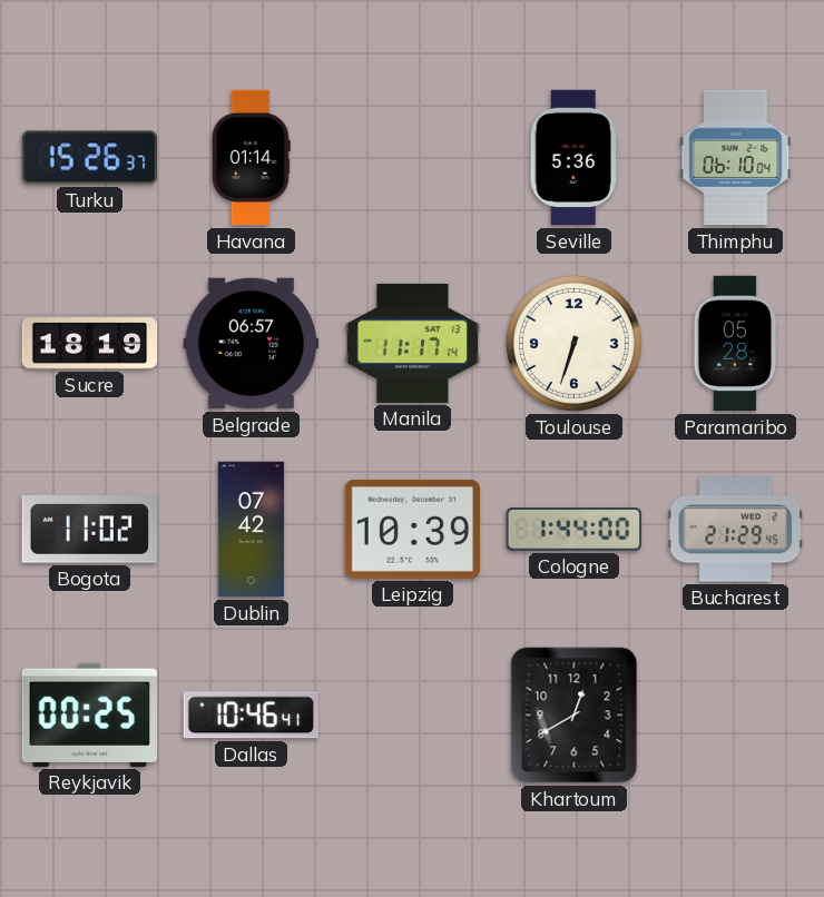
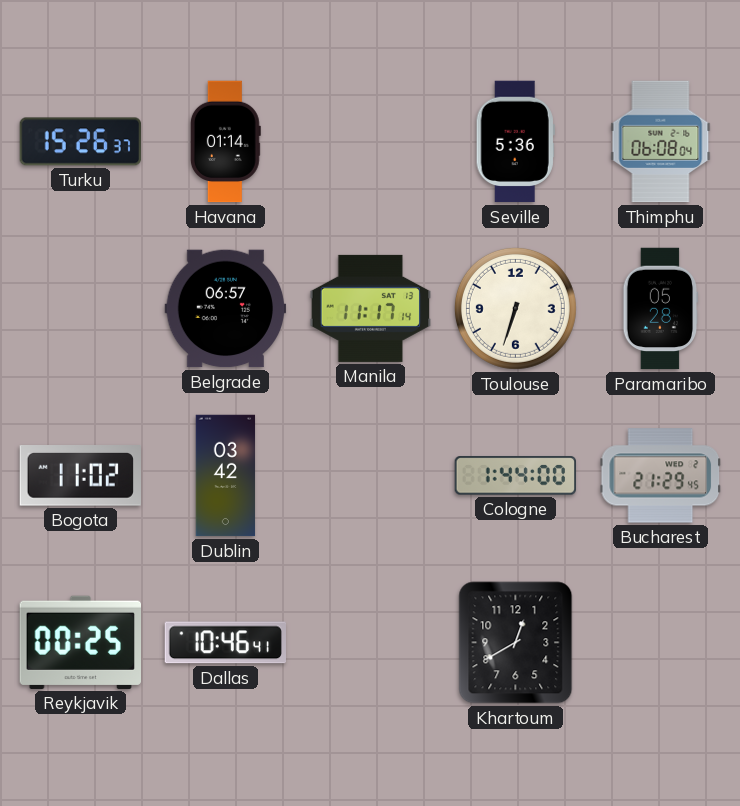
Thimphu: 06:10 -> 06:08
Sucre: 18:19 -> none
Dublin: 07:42 -> 03:42
Leipzig: 10:39 -> none
